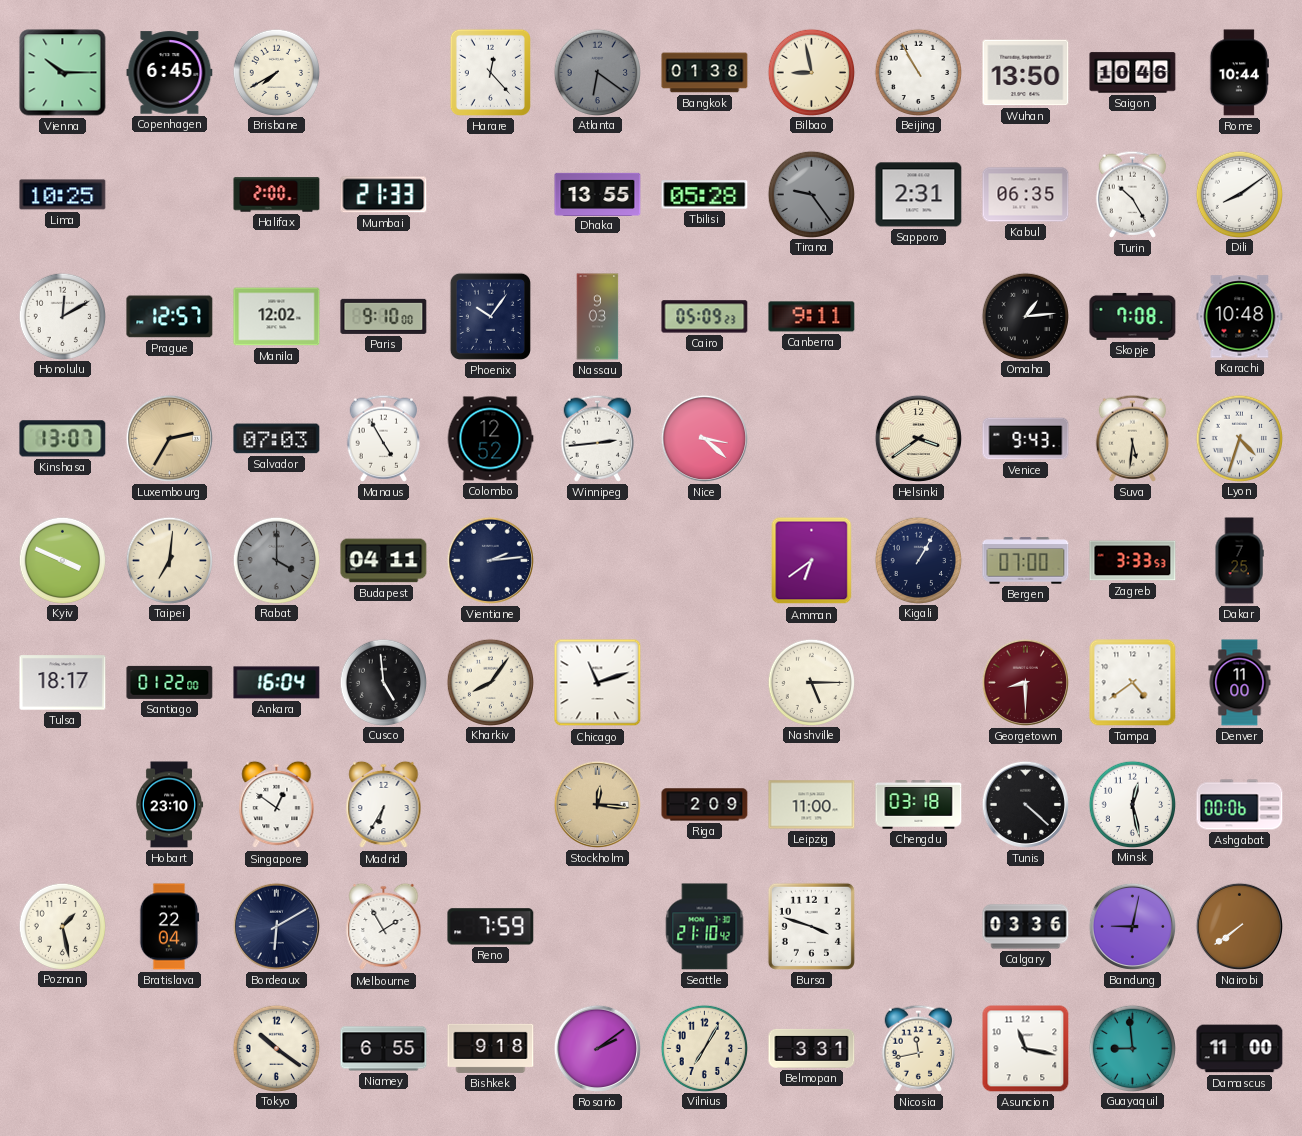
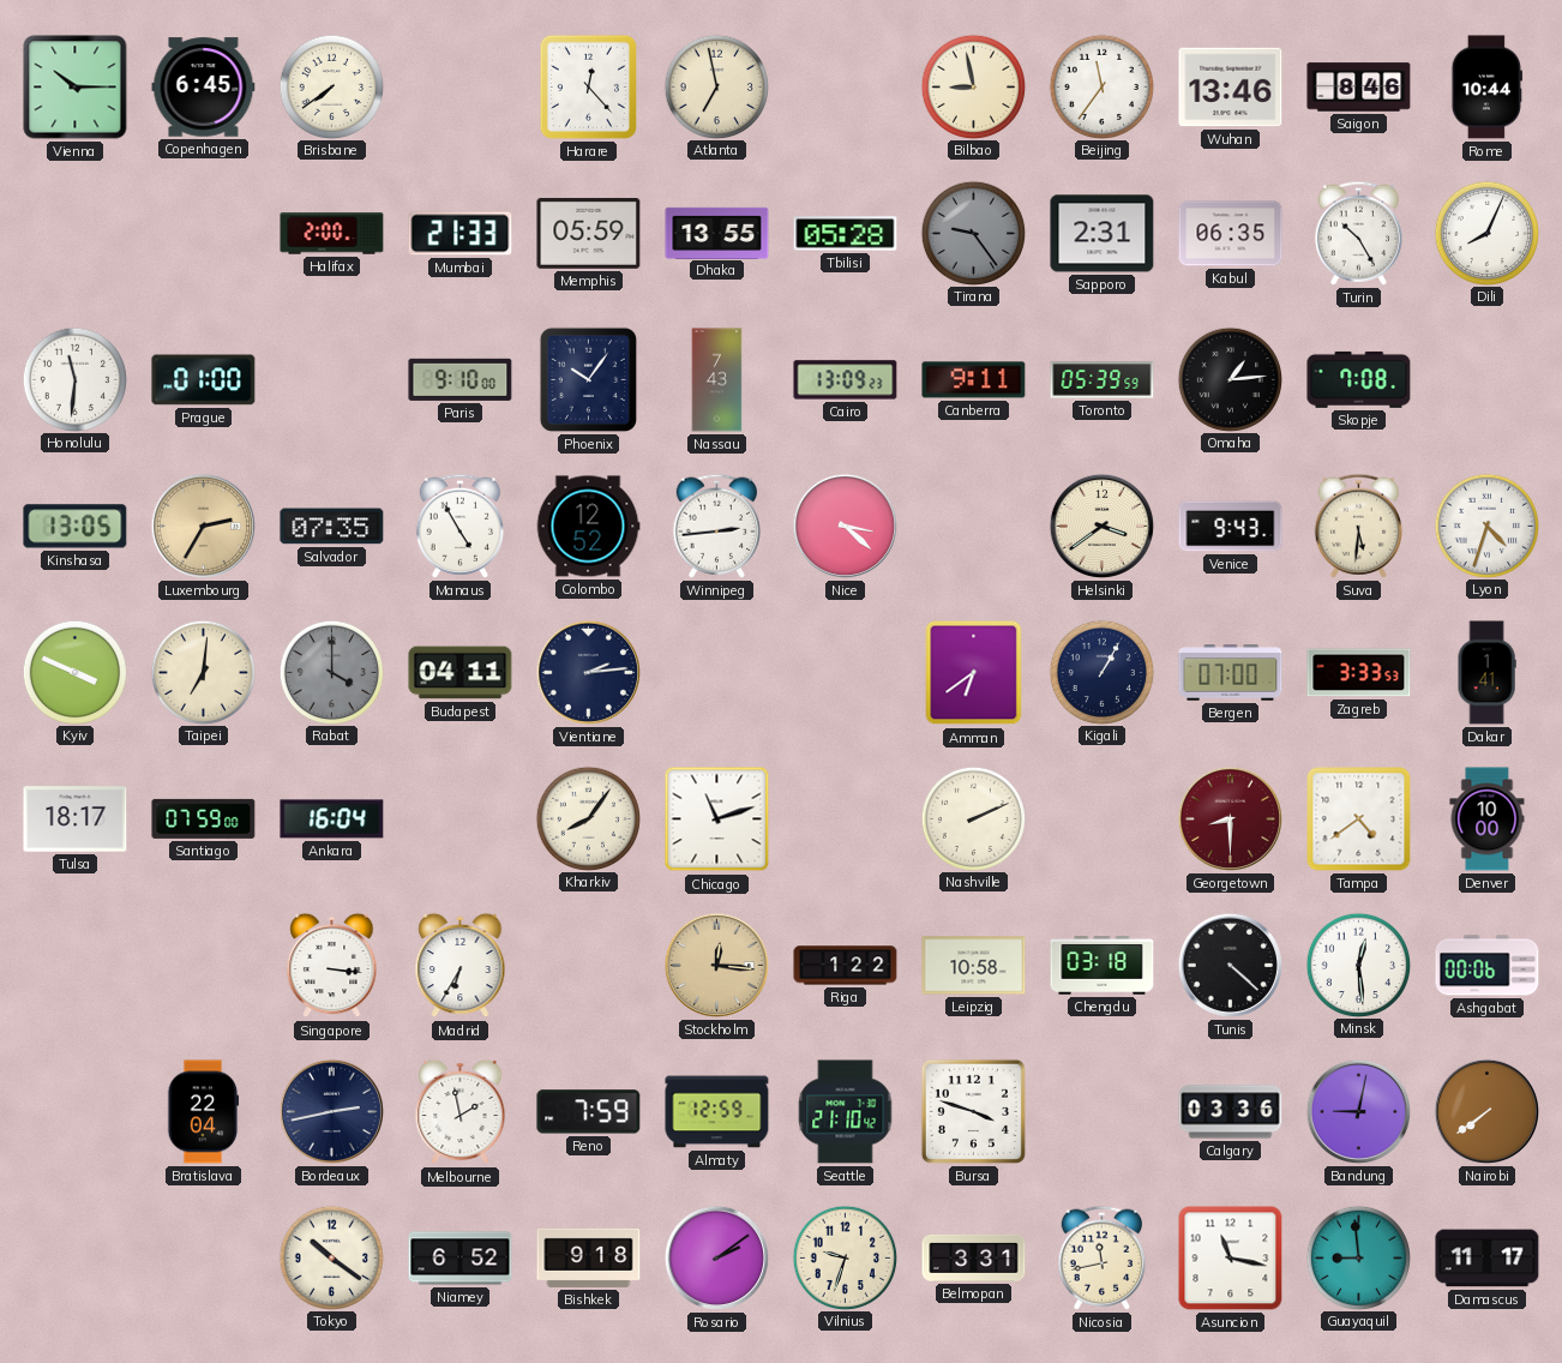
Brisbane: 7:40 -> 7:39
Atlanta: 6:21 -> 6:58
Atlanta dial: grey -> cream
Bangkok: 01:38 -> none
Beijing: 10:55 -> 11:36
Wuhan: 13:50 -> 13:46
Saigon: 10:46 -> 8:46
Lima: 10:25 -> none
Memphis: none -> 05:59
Dili: 8:09 -> 8:04
Honolulu: 12:10 -> 11:31
Prague: 12:57 -> 01:00
Manila: 12:02 -> none
Nassau: 9:03 -> 7:43
Cairo: 05:09 -> 13:09
Toronto: none -> 05:39
Karachi: 10:48 -> none
Kinshasa: 13:07 -> 13:05
Salvador: 07:03 -> 07:35
Dakar: 7:25 -> 1:41
Santiago: 01:22 -> 07:59
Cusco: 4:59 -> none
Nashville: 5:15 -> 2:11
Denver: 11:00 -> 10:00
Hobart: 23:10 -> none
Singapore: 12:51 -> 3:16
Riga: 2:09 -> 1:22
Leipzig: 11:00 -> 10:58
Minsk: 12:28 -> 12:29
Poznan: 1:28 -> none
Bordeaux: 6:10 -> 2:43
Melbourne: 1:55 -> 1:58
Almaty: none -> 12:59
Niamey: 6:55 -> 6:52
Vilnius: 7:05 -> 9:33
Damascus: 11:00 -> 11:17
